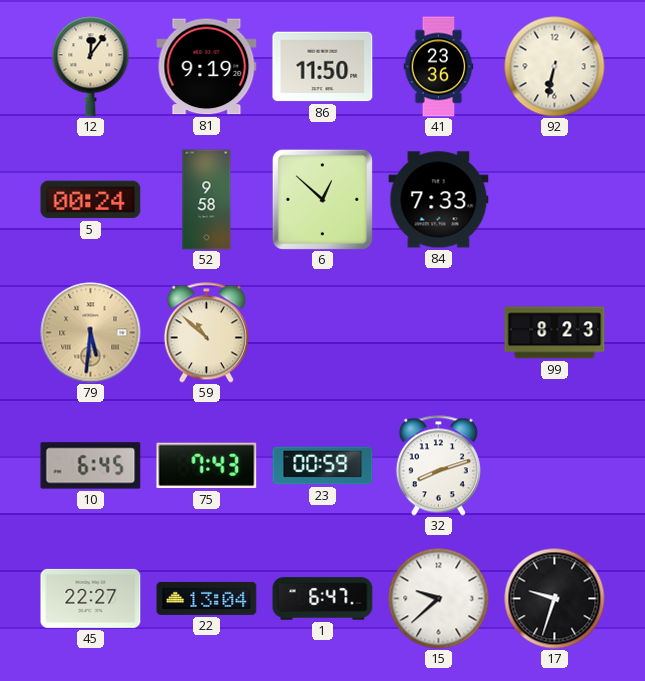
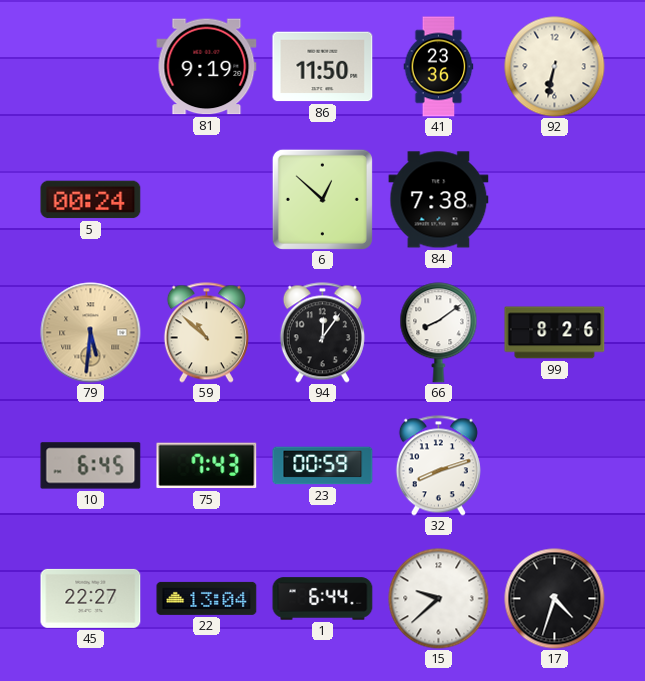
12: 12:06 -> none
52: 9:58 -> none
84: 7:33 -> 7:38
94: none -> 12:06
66: none -> 8:09
99: 8:23 -> 8:26
1: 6:47 -> 6:44
17: 9:33 -> 4:33
